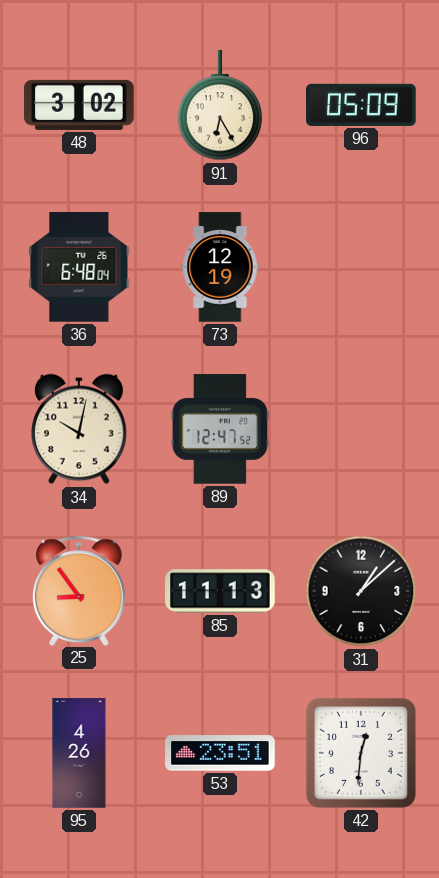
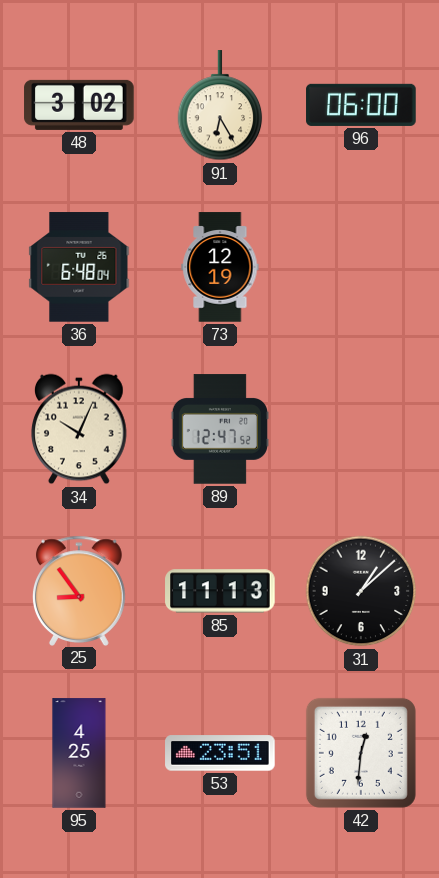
96: 05:09 -> 06:00
34: 10:02 -> 10:04
95: 4:26 -> 4:25
